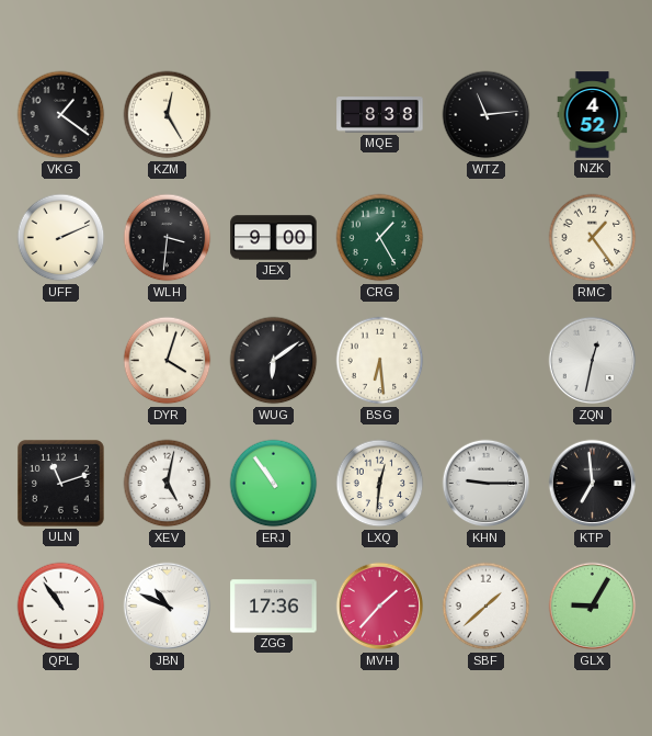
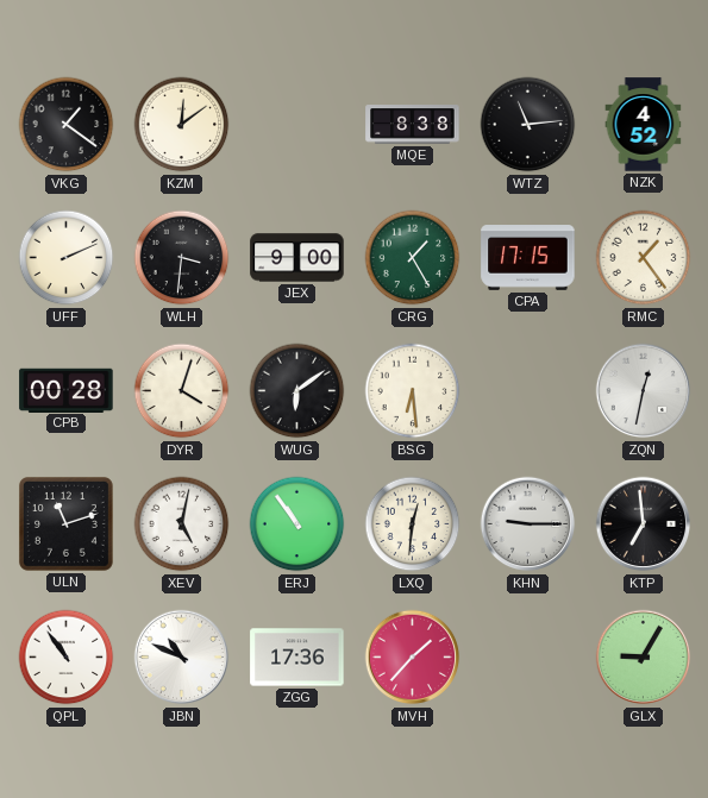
KZM: 12:25 -> 12:09
CPA: none -> 17:15
CPB: none -> 00:28
SBF: 1:38 -> none
